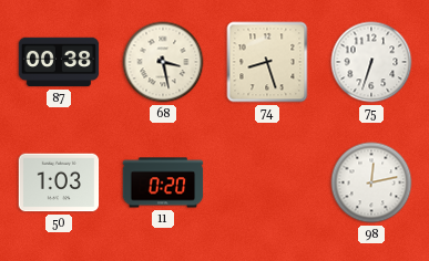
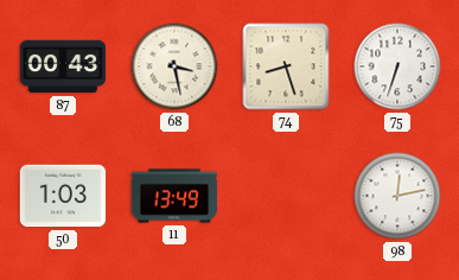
87: 00:38 -> 00:43
11: 0:20 -> 13:49
